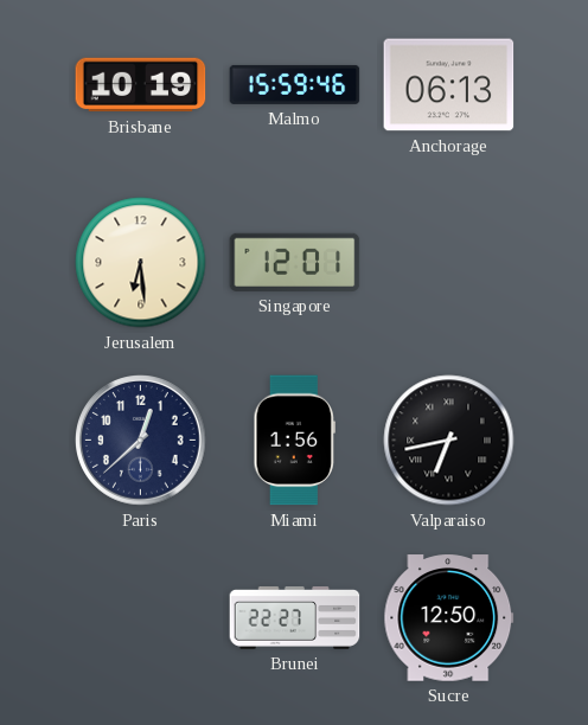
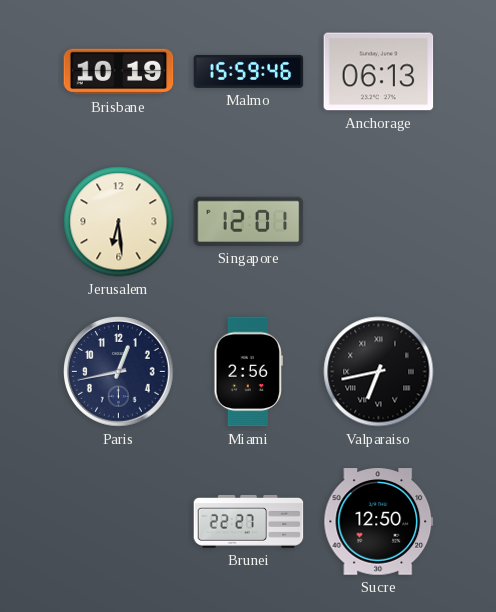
Paris: 12:38 -> 12:43
Miami: 1:56 -> 2:56
